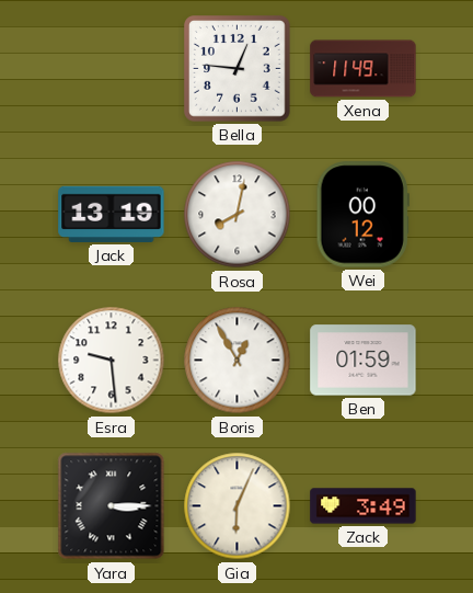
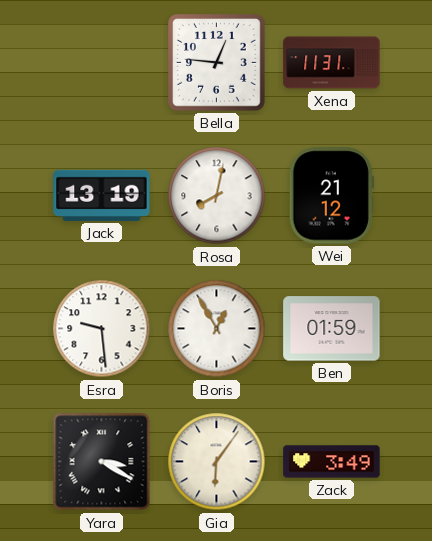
Xena: 11:49 -> 11:31
Wei: 00:12 -> 21:12
Yara: 3:15 -> 3:20
Gia: 6:04 -> 6:06
